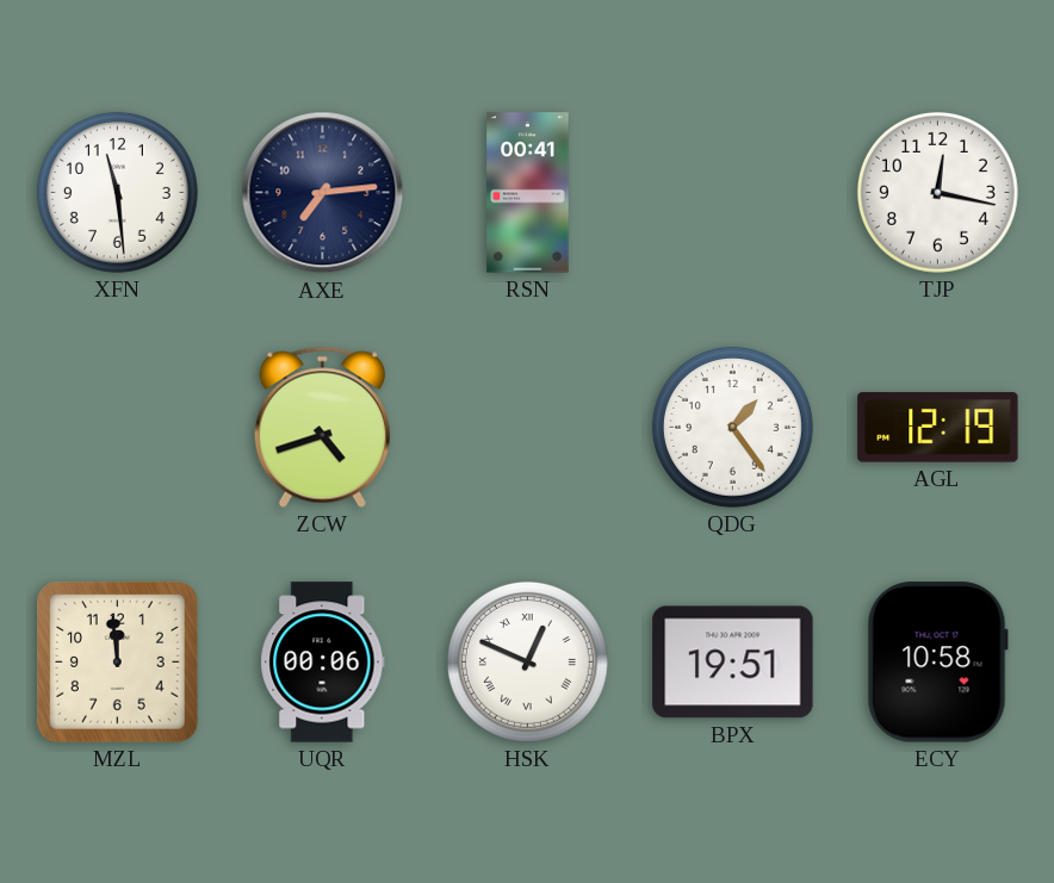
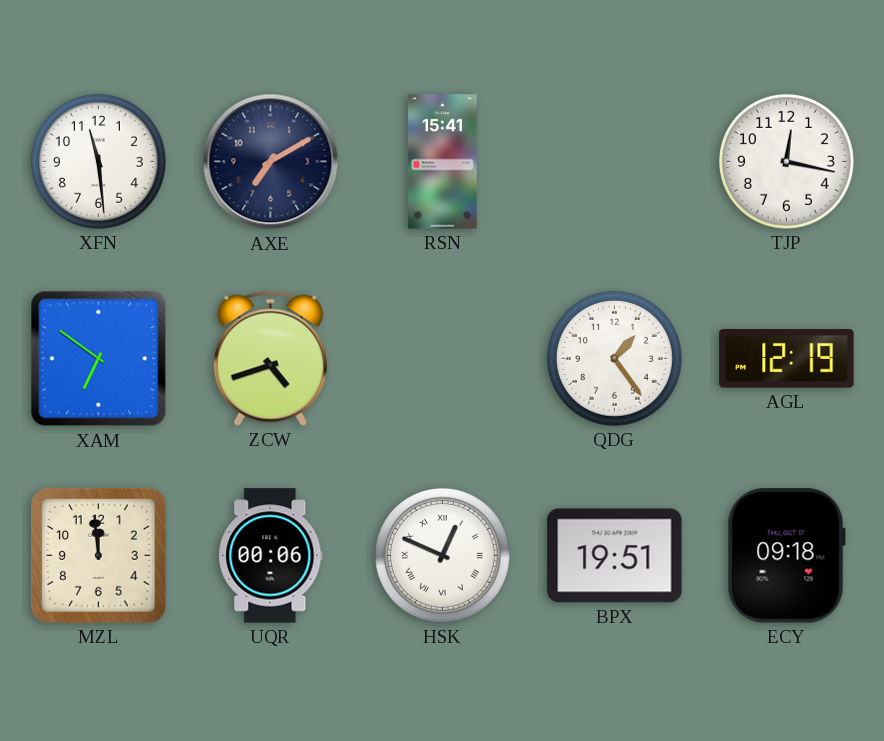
AXE: 7:14 -> 7:10
RSN: 00:41 -> 15:41
XAM: none -> 6:51
ECY: 10:58 -> 09:18
